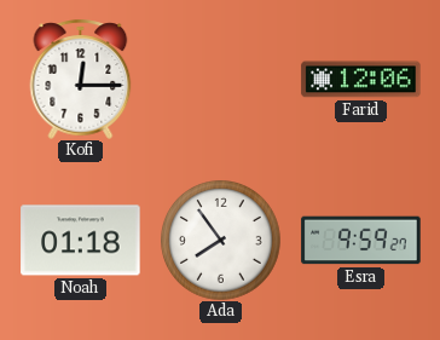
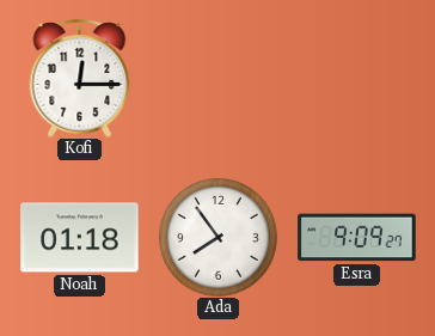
Farid: 12:06 -> none
Esra: 9:59 -> 9:09
